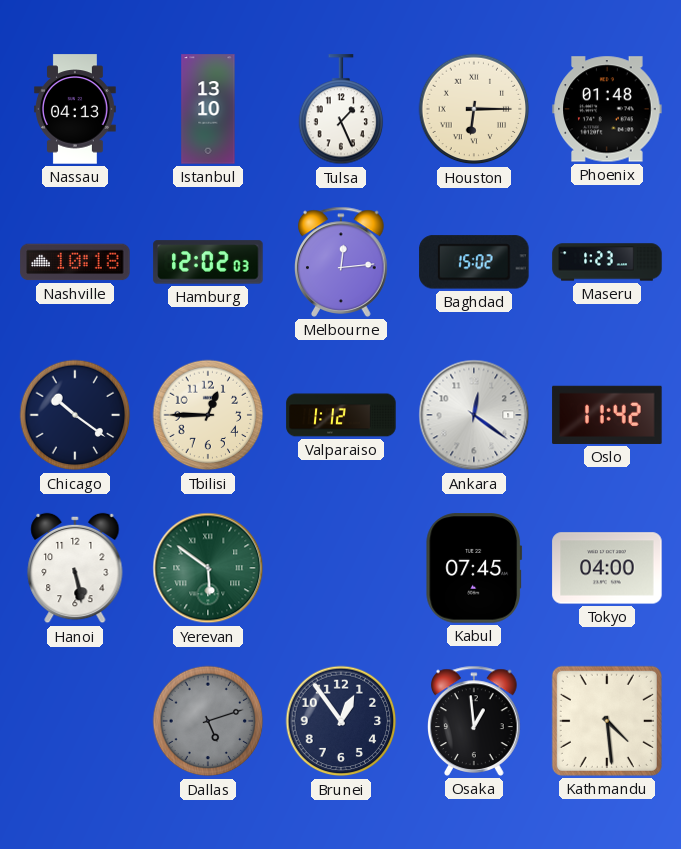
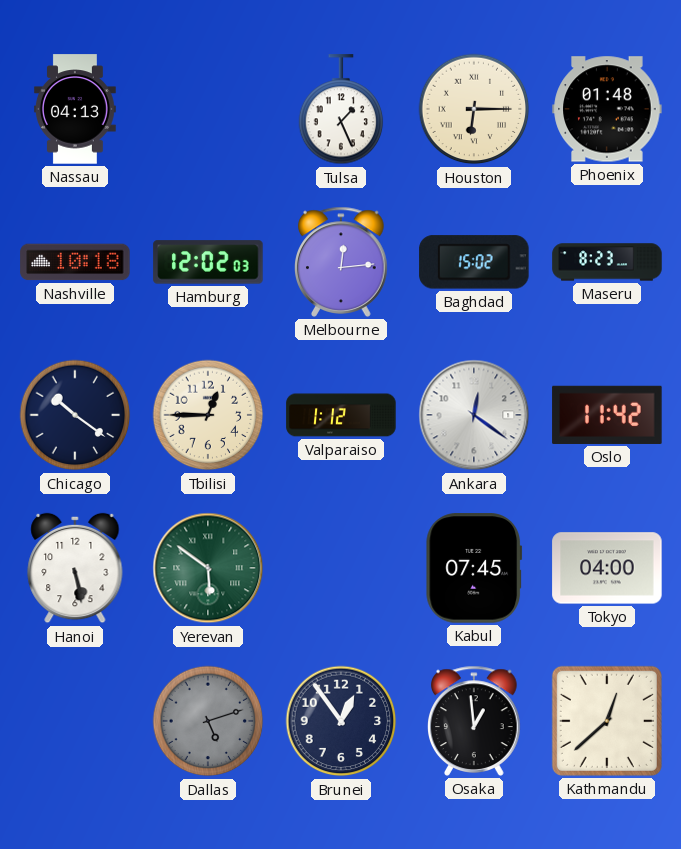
Istanbul: 13:10 -> none
Maseru: 1:23 -> 8:23
Kathmandu: 4:29 -> 12:38
